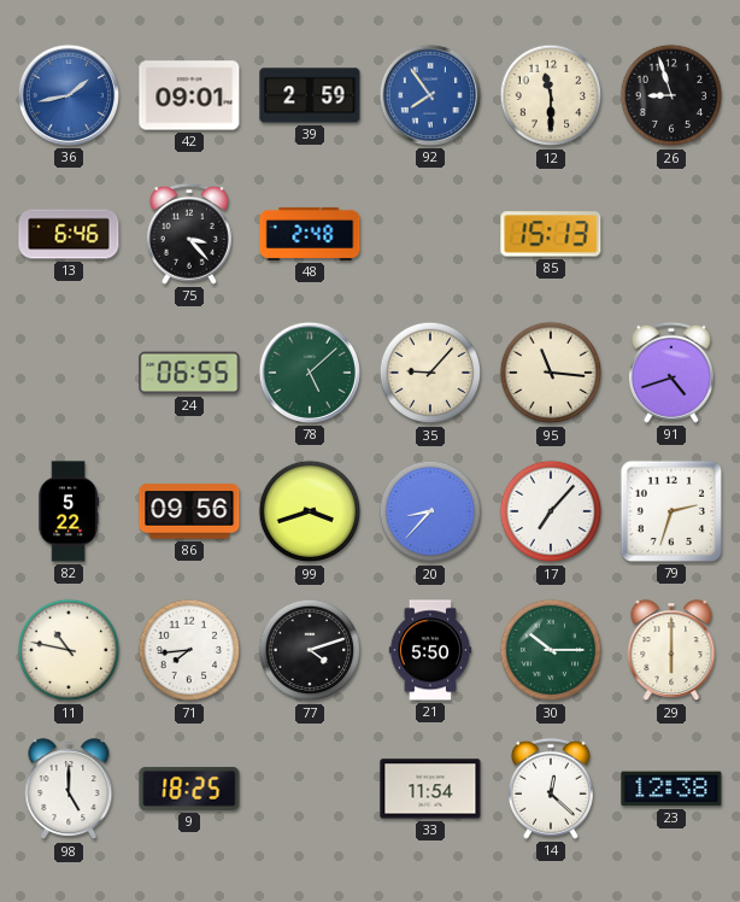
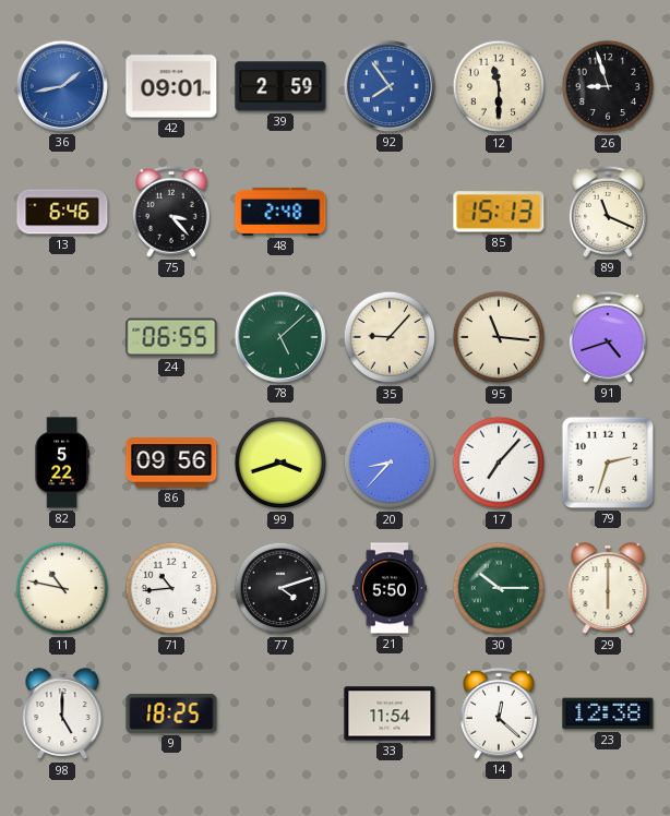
89: none -> 11:19
71: 7:44 -> 10:44
